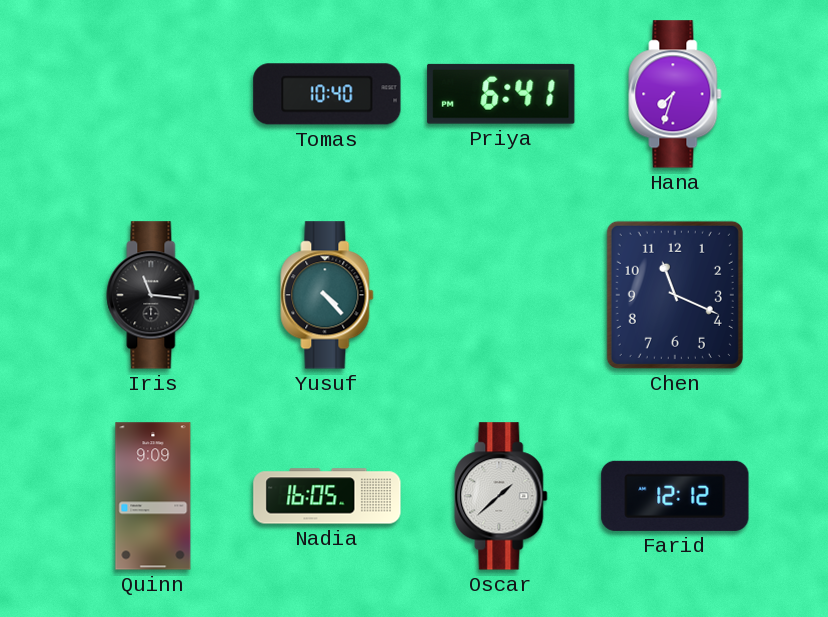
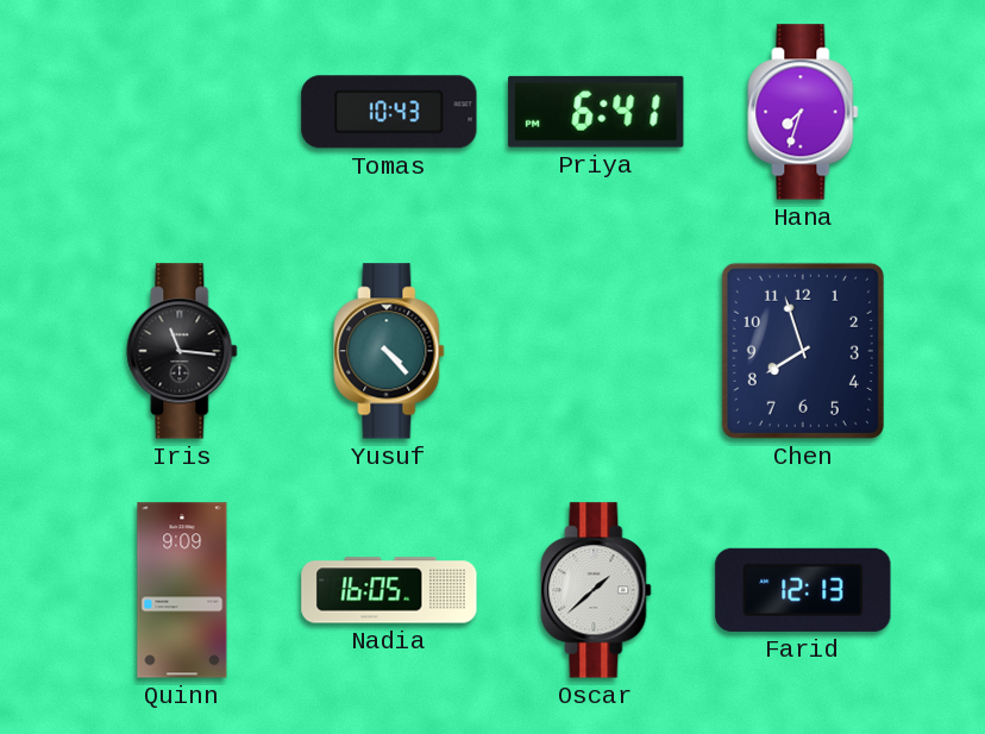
Tomas: 10:40 -> 10:43
Chen: 11:19 -> 7:57
Farid: 12:12 -> 12:13
